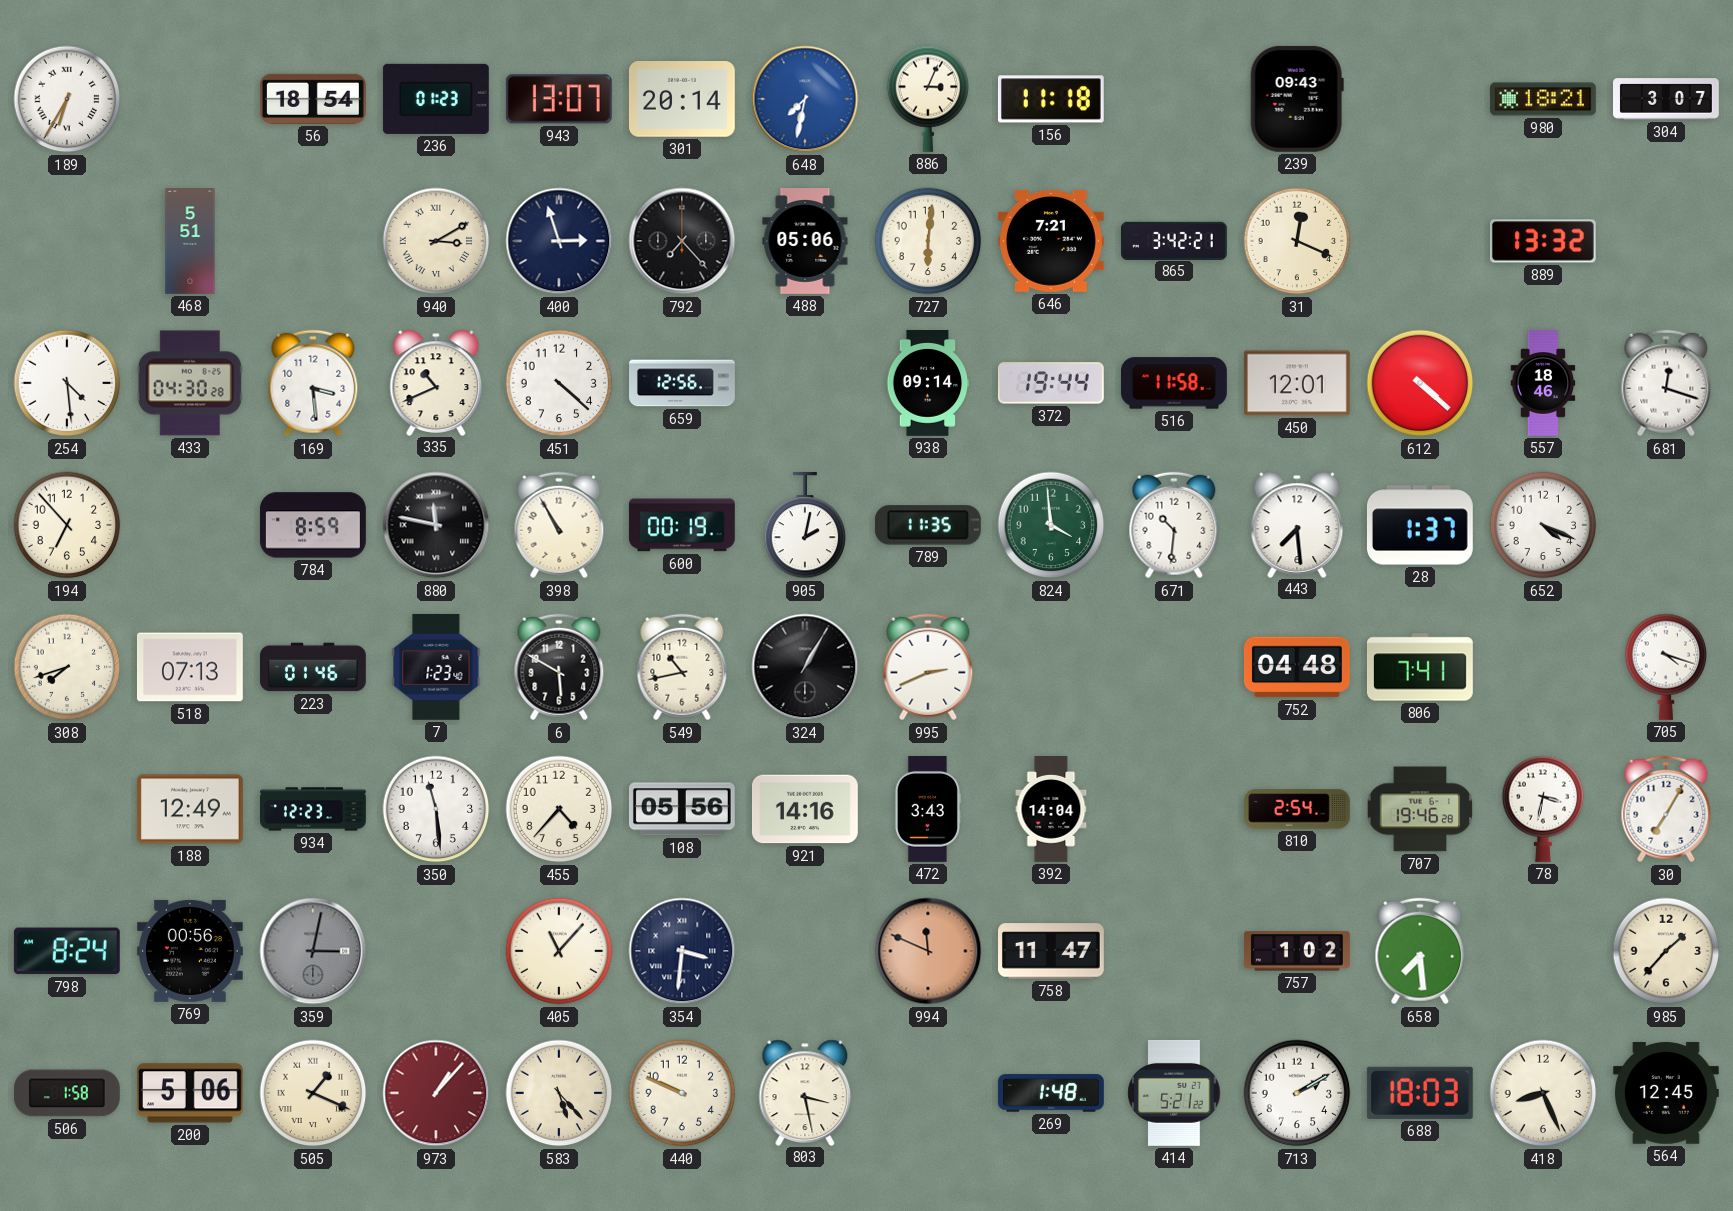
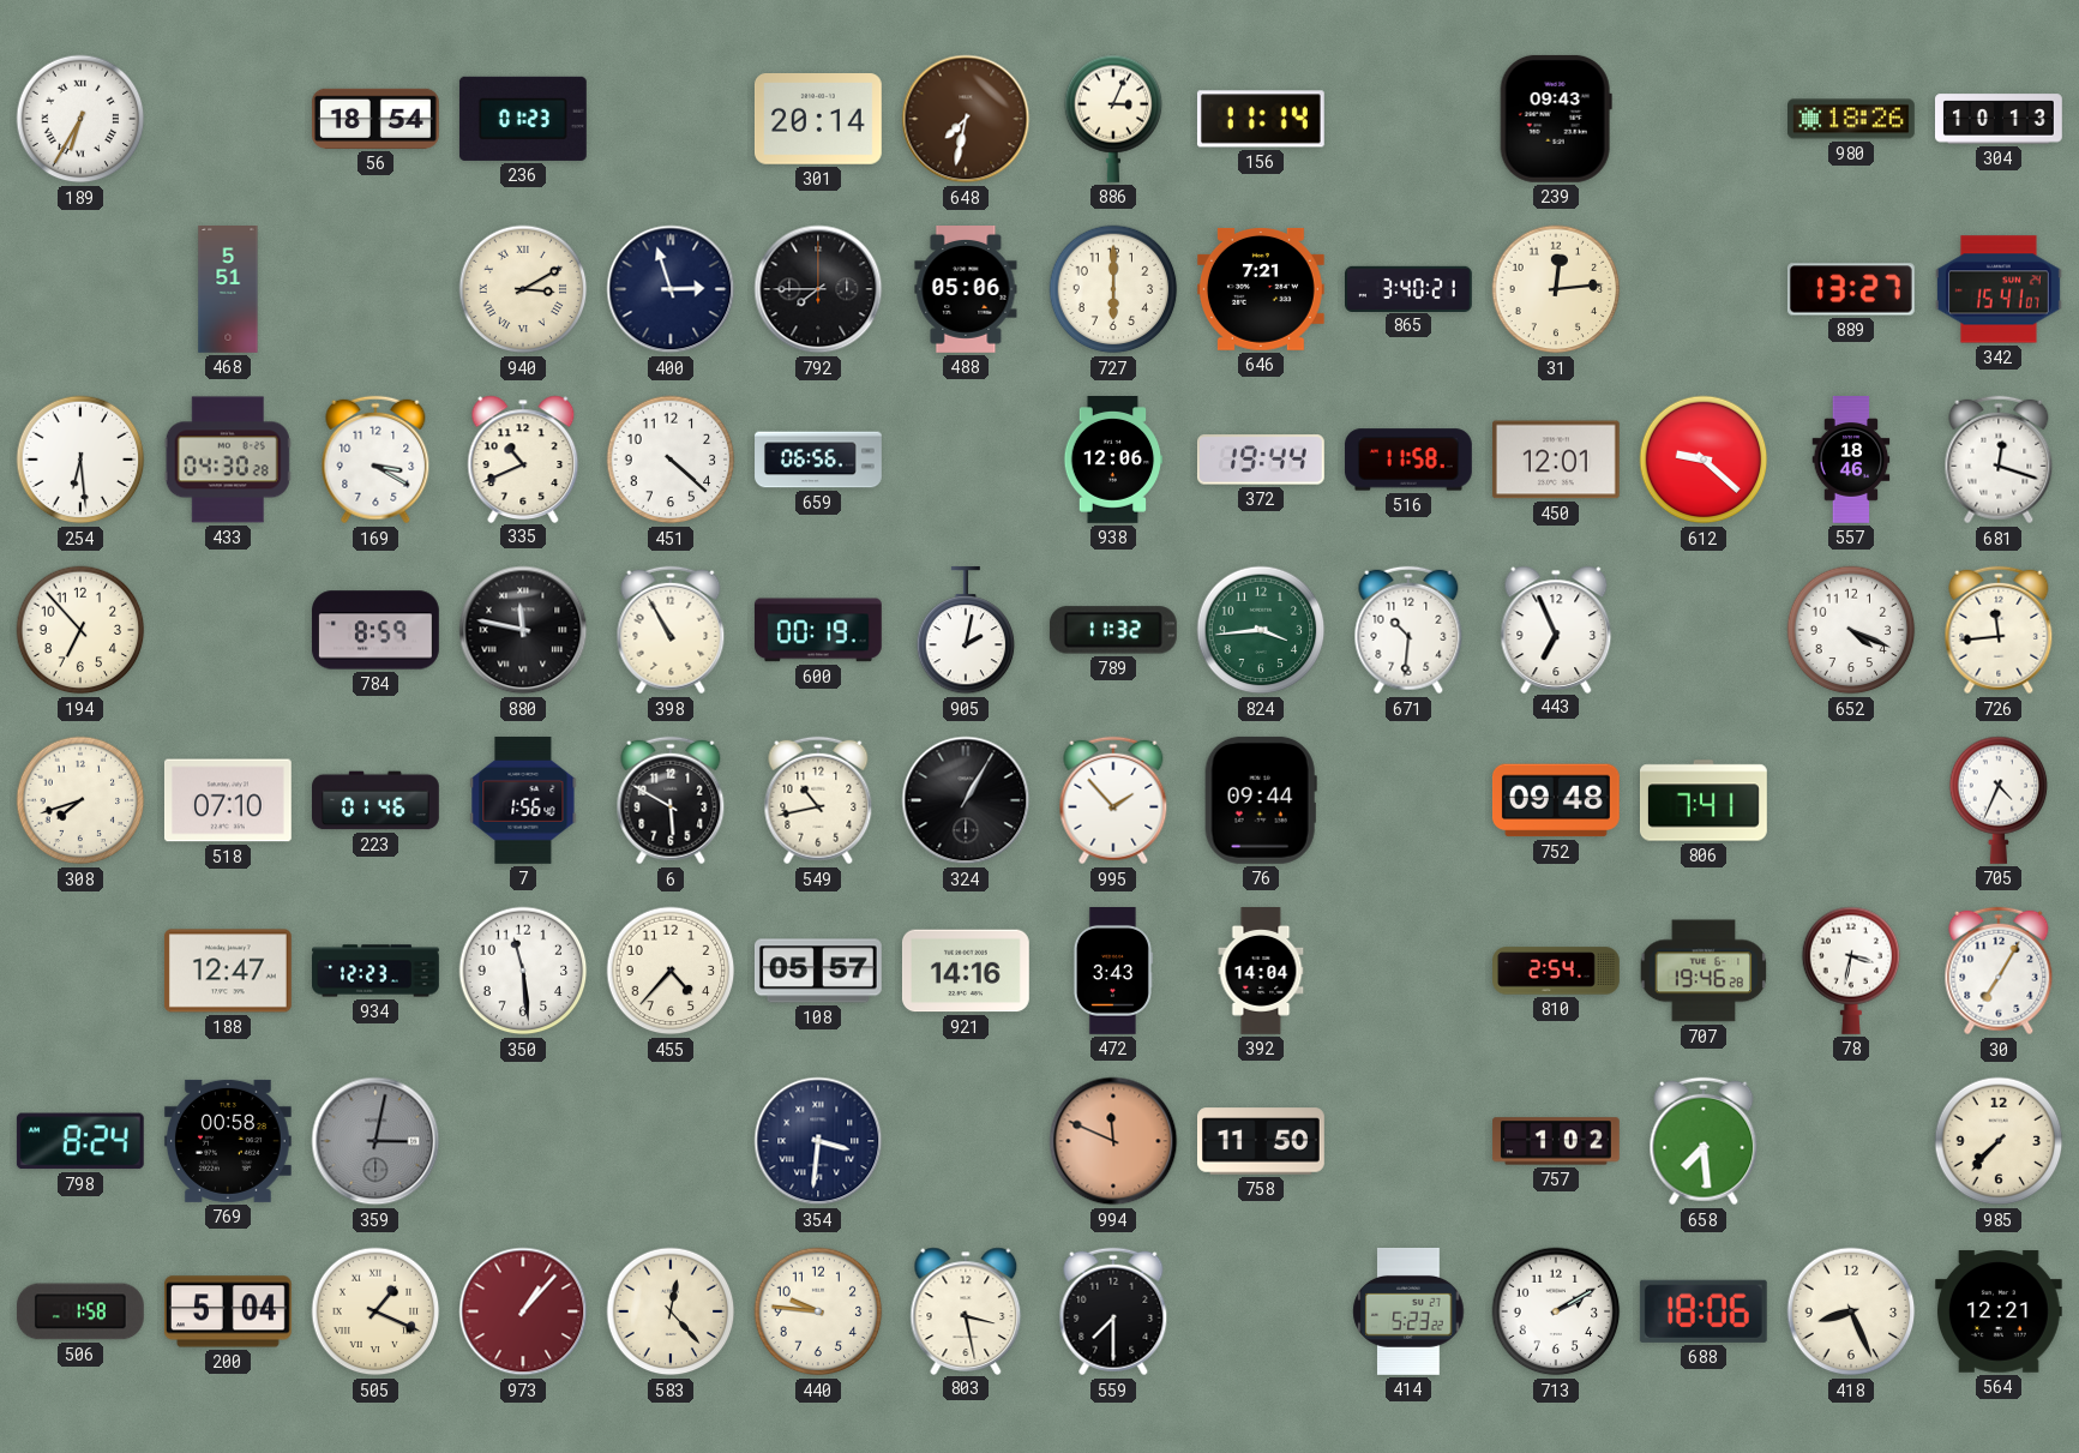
943: 13:07 -> none
648 dial: blue -> brown
156: 11:18 -> 11:14
980: 18:21 -> 18:26
304: 3:07 -> 10:13
792: 7:23 -> 7:45
727: 6:01 -> 6:00
865: 3:42 -> 3:40
31: 12:19 -> 12:14
889: 13:32 -> 13:27
342: none -> 15:41
254: 4:29 -> 6:29
169: 3:29 -> 3:20
659: 12:56 -> 06:56
938: 09:14 -> 12:06
612: 4:22 -> 9:22
789: 11:35 -> 11:32
824: 3:59 -> 3:44
443: 7:29 -> 6:56
28: 1:37 -> none
726: none -> 11:44
518: 07:13 -> 07:10
7: 1:23 -> 1:56
995: 2:41 -> 1:53
76: none -> 09:44
752: 04:48 -> 09:48
705: 4:18 -> 4:34
188: 12:49 -> 12:47
108: 05:56 -> 05:57
769: 00:56 -> 00:58
405: 11:07 -> none
758: 11:47 -> 11:50
985: 1:37 -> 7:37
200: 5:06 -> 5:04
583: 5:23 -> 12:23
440: 9:49 -> 9:46
559: none -> 7:30
269: 1:48 -> none
414: 5:21 -> 5:23
688: 18:03 -> 18:06
564: 12:45 -> 12:21
